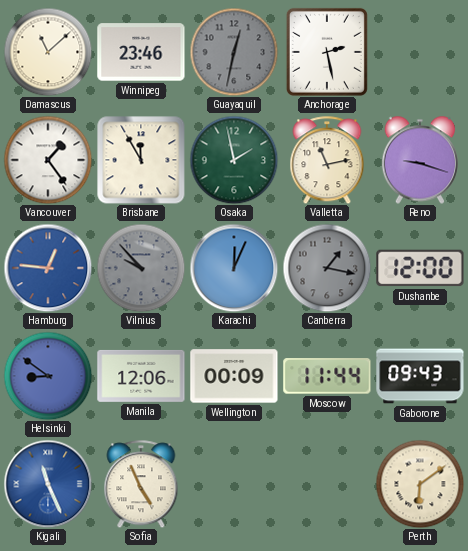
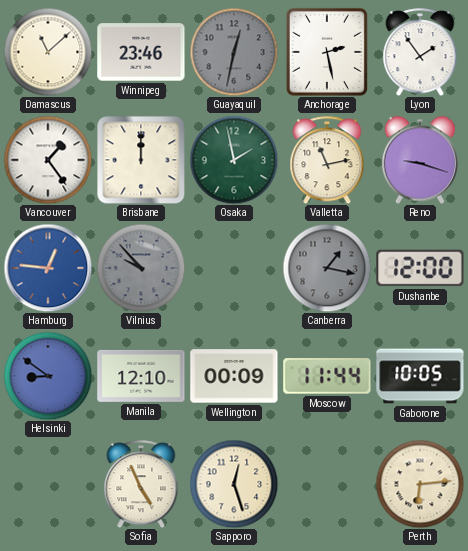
Lyon: none -> 1:54
Brisbane: 11:55 -> 12:00
Karachi: 12:04 -> none
Manila: 12:06 -> 12:10
Gaborone: 09:43 -> 10:05
Kigali: 11:26 -> none
Sapporo: none -> 12:27
Perth: 6:09 -> 6:14
